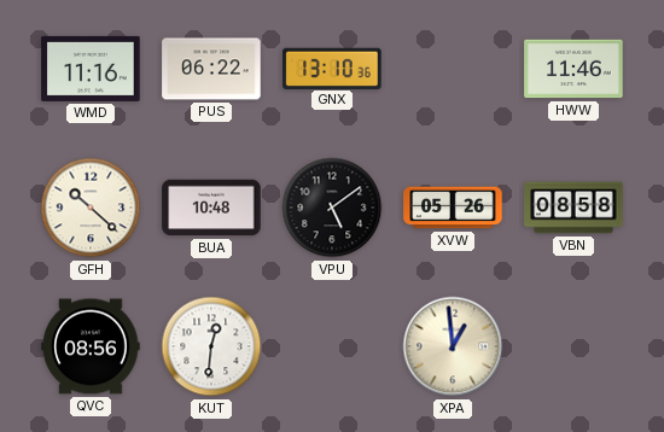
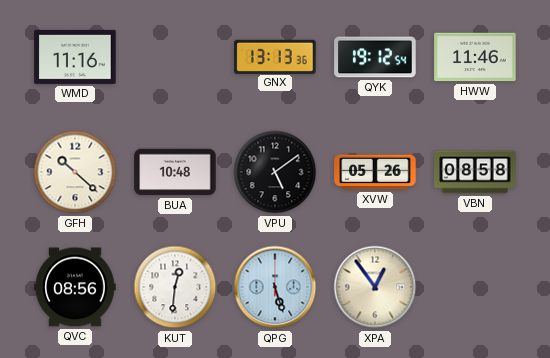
PUS: 06:22 -> none
GNX: 13:10 -> 13:13
QYK: none -> 19:12
QPG: none -> 5:27
XPA: 12:59 -> 12:54
